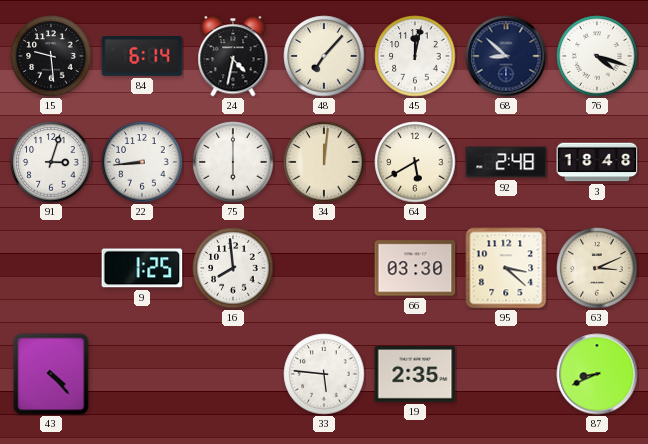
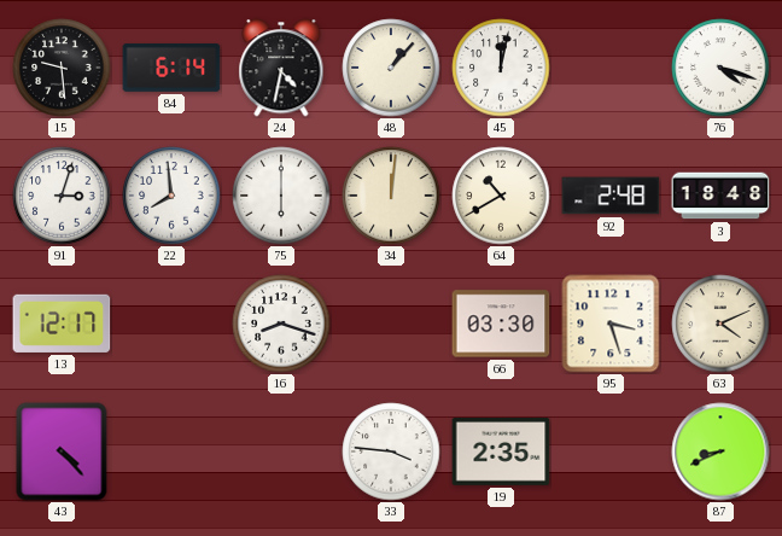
48: 7:07 -> 1:07
68: 8:52 -> none
22: 8:44 -> 7:59
64: 5:40 -> 10:40
13: none -> 12:17
9: 1:25 -> none
16: 7:59 -> 8:18
95: 3:22 -> 3:27
63: 3:11 -> 4:11
33: 5:46 -> 3:46
